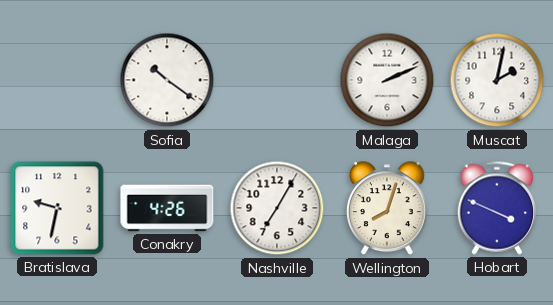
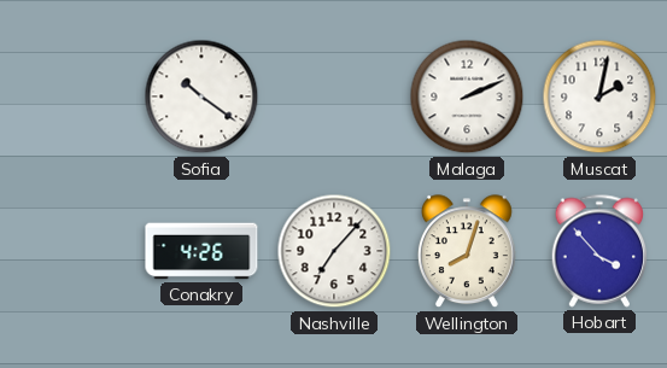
Bratislava: 9:32 -> none
Nashville: 7:05 -> 7:07
Hobart: 3:49 -> 3:53
